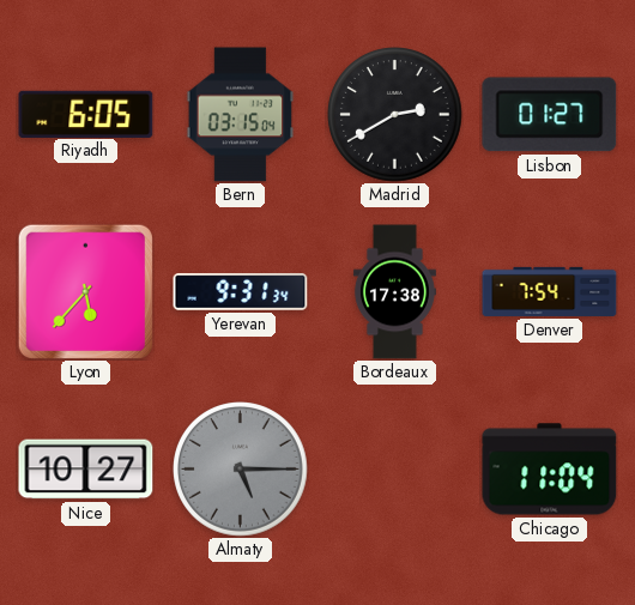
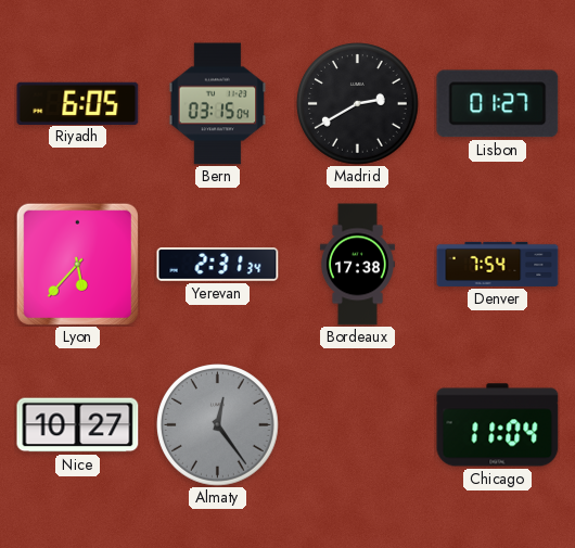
Yerevan: 9:31 -> 2:31
Almaty: 5:15 -> 12:24
